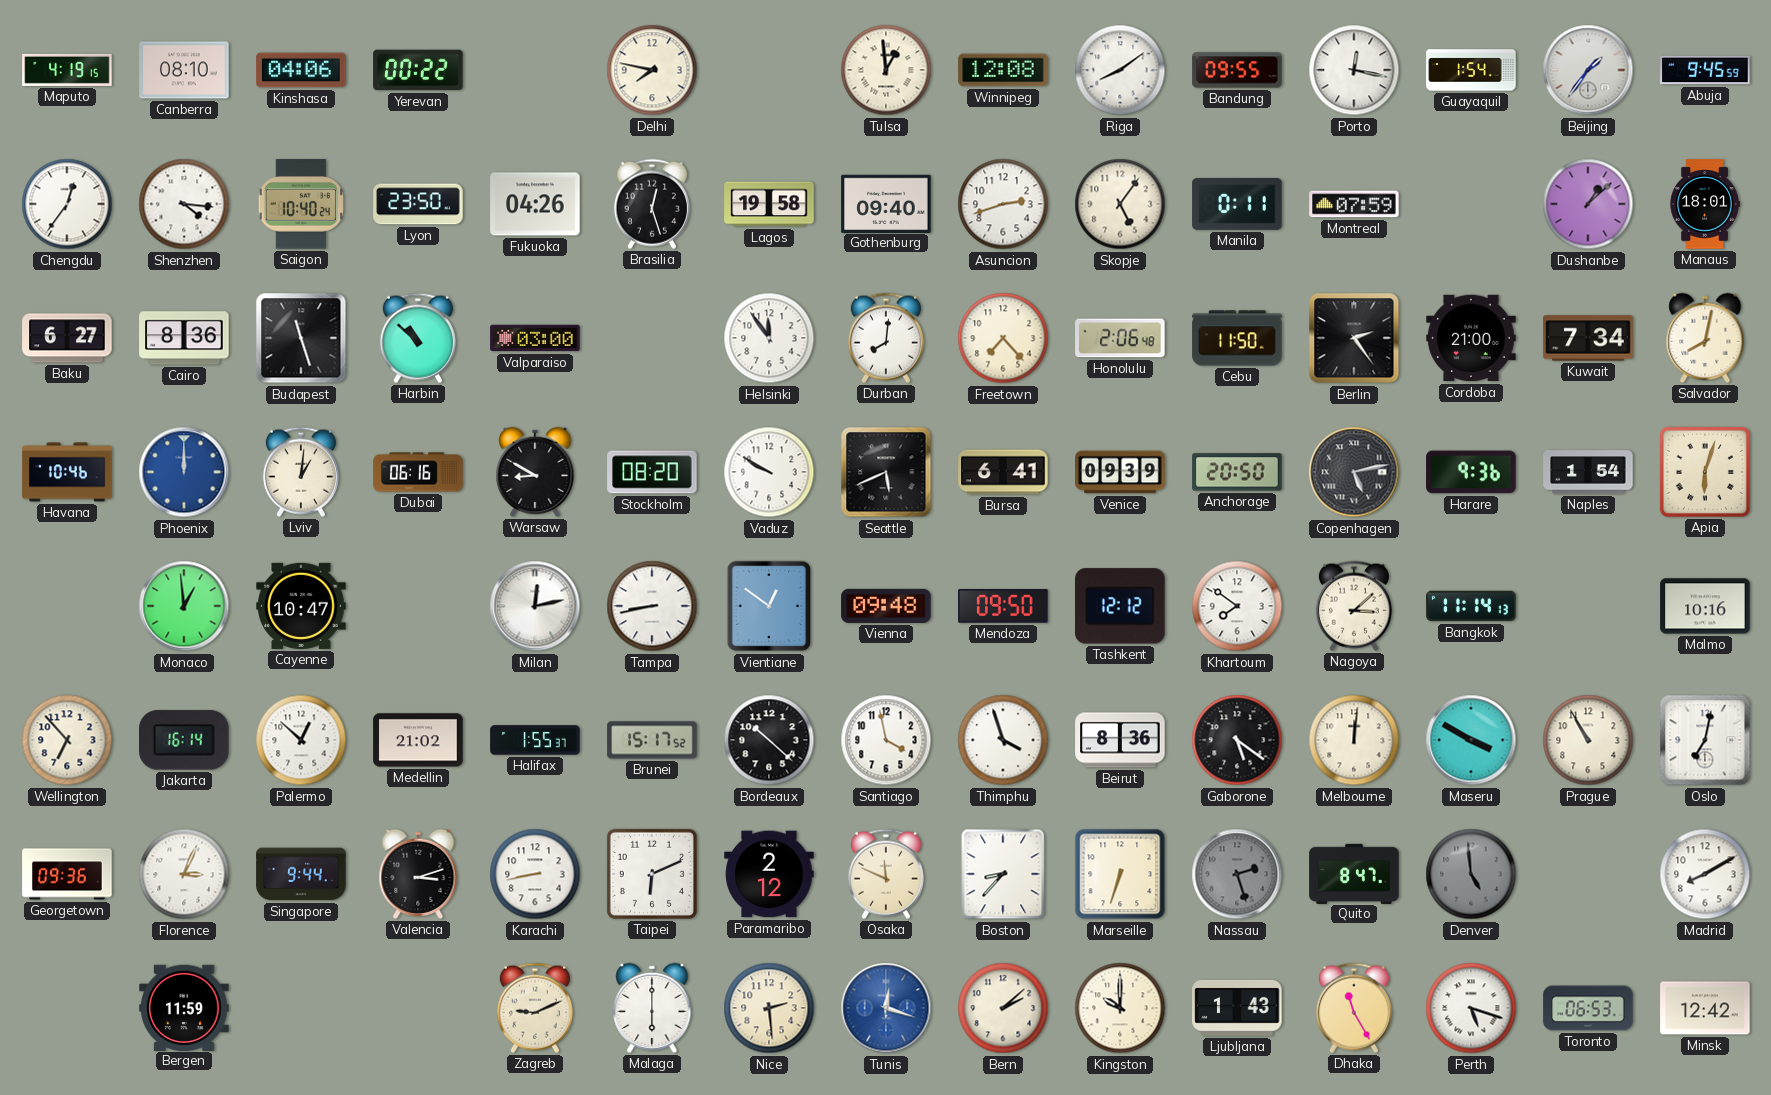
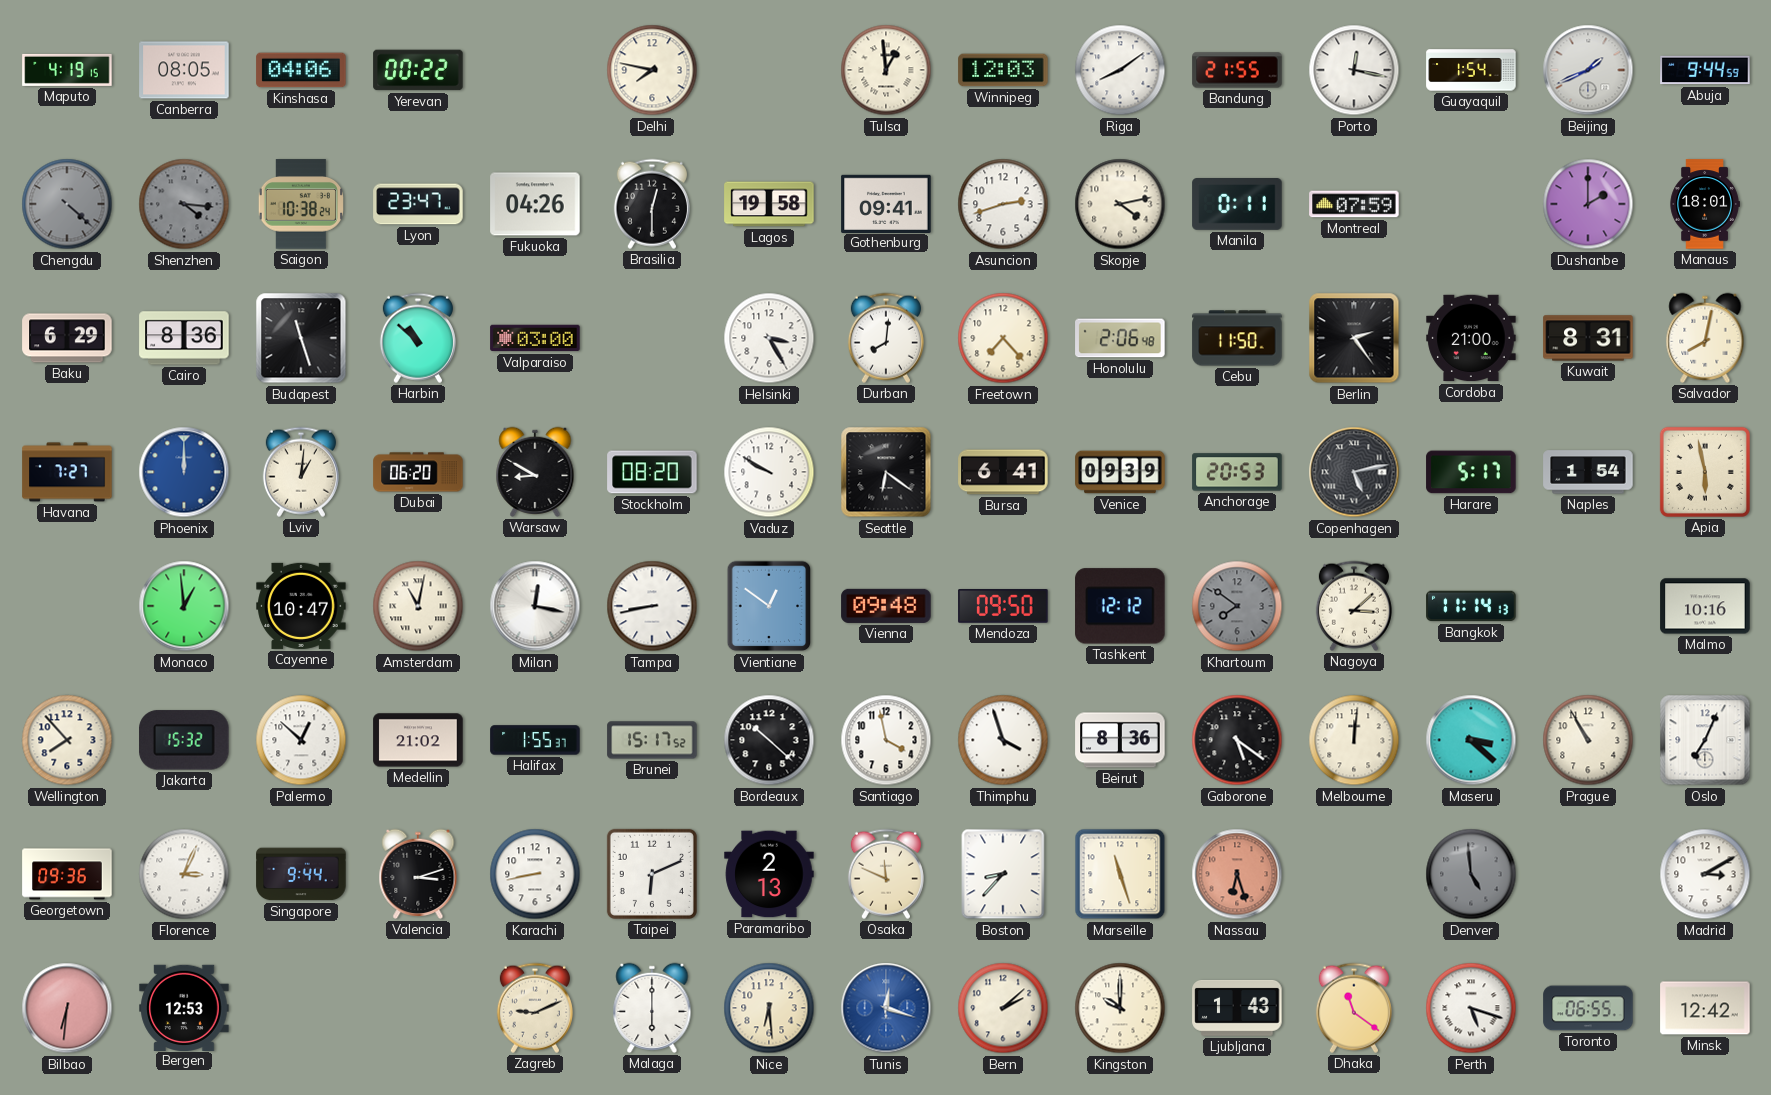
Canberra: 08:10 -> 08:05
Winnipeg: 12:08 -> 12:03
Bandung: 09:55 -> 21:55
Beijing: 1:36 -> 1:41
Abuja: 9:45 -> 9:44
Chengdu: 12:36 -> 4:22
Chengdu dial: white -> grey
Shenzhen dial: white -> grey
Saigon: 10:40 -> 10:38
Lyon: 23:50 -> 23:47
Brasilia: 12:27 -> 12:30
Gothenburg: 09:40 -> 09:41
Skopje: 5:06 -> 4:13
Dushanbe: 1:08 -> 2:00
Baku: 6:27 -> 6:29
Helsinki: 11:54 -> 3:25
Kuwait: 7:34 -> 8:31
Havana: 10:46 -> 7:27
Dubai: 06:16 -> 06:20
Seattle: 5:41 -> 6:21
Anchorage: 20:50 -> 20:53
Harare: 9:36 -> 5:17
Apia: 6:03 -> 5:58
Amsterdam: none -> 11:02
Milan: 12:13 -> 12:17
Khartoum dial: white -> grey
Wellington: 6:53 -> 7:53
Jakarta: 16:14 -> 15:32
Maseru: 3:50 -> 3:22
Oslo: 7:02 -> 7:04
Paramaribo: 2:12 -> 2:13
Marseille: 6:33 -> 11:27
Nassau: 2:27 -> 6:27
Nassau dial: grey -> salmon
Quito: 8:47 -> none
Madrid: 8:10 -> 3:10
Bilbao: none -> 6:31
Bergen: 11:59 -> 12:53
Nice: 2:29 -> 6:29
Dhaka: 11:25 -> 11:21
Toronto: 06:53 -> 06:55
